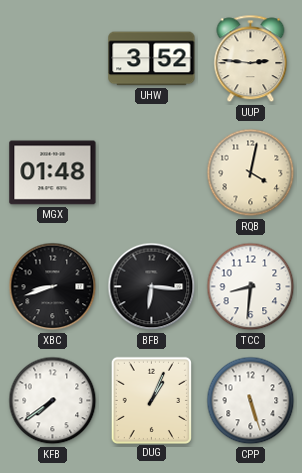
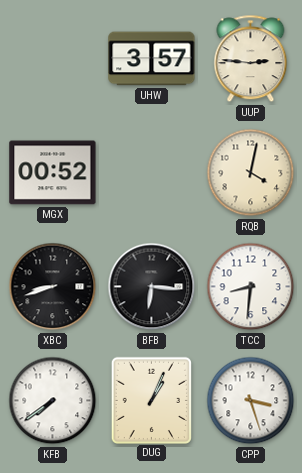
UHW: 3:52 -> 3:57
MGX: 01:48 -> 00:52
CPP: 5:27 -> 3:27
